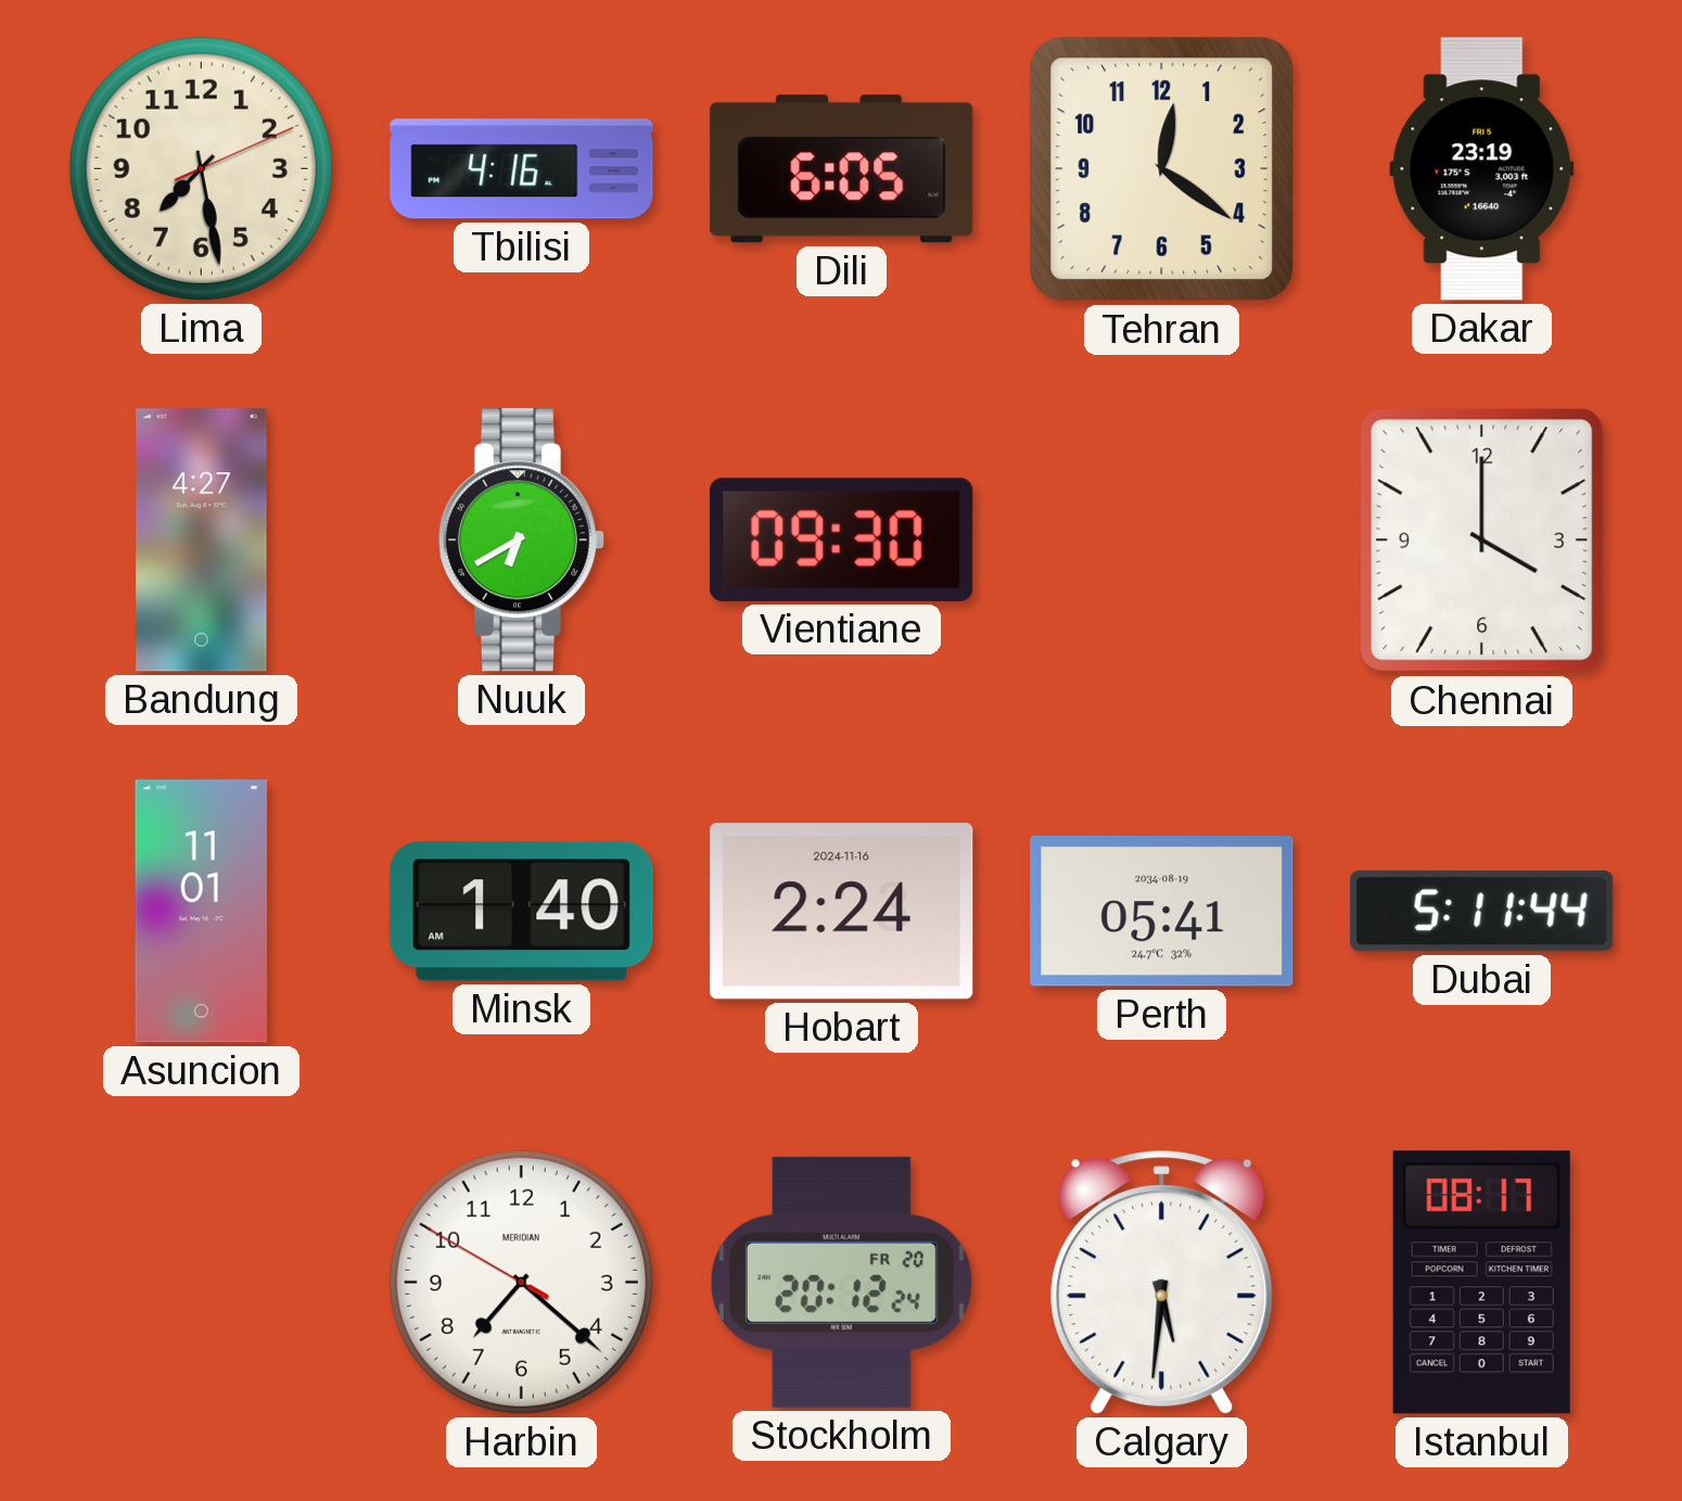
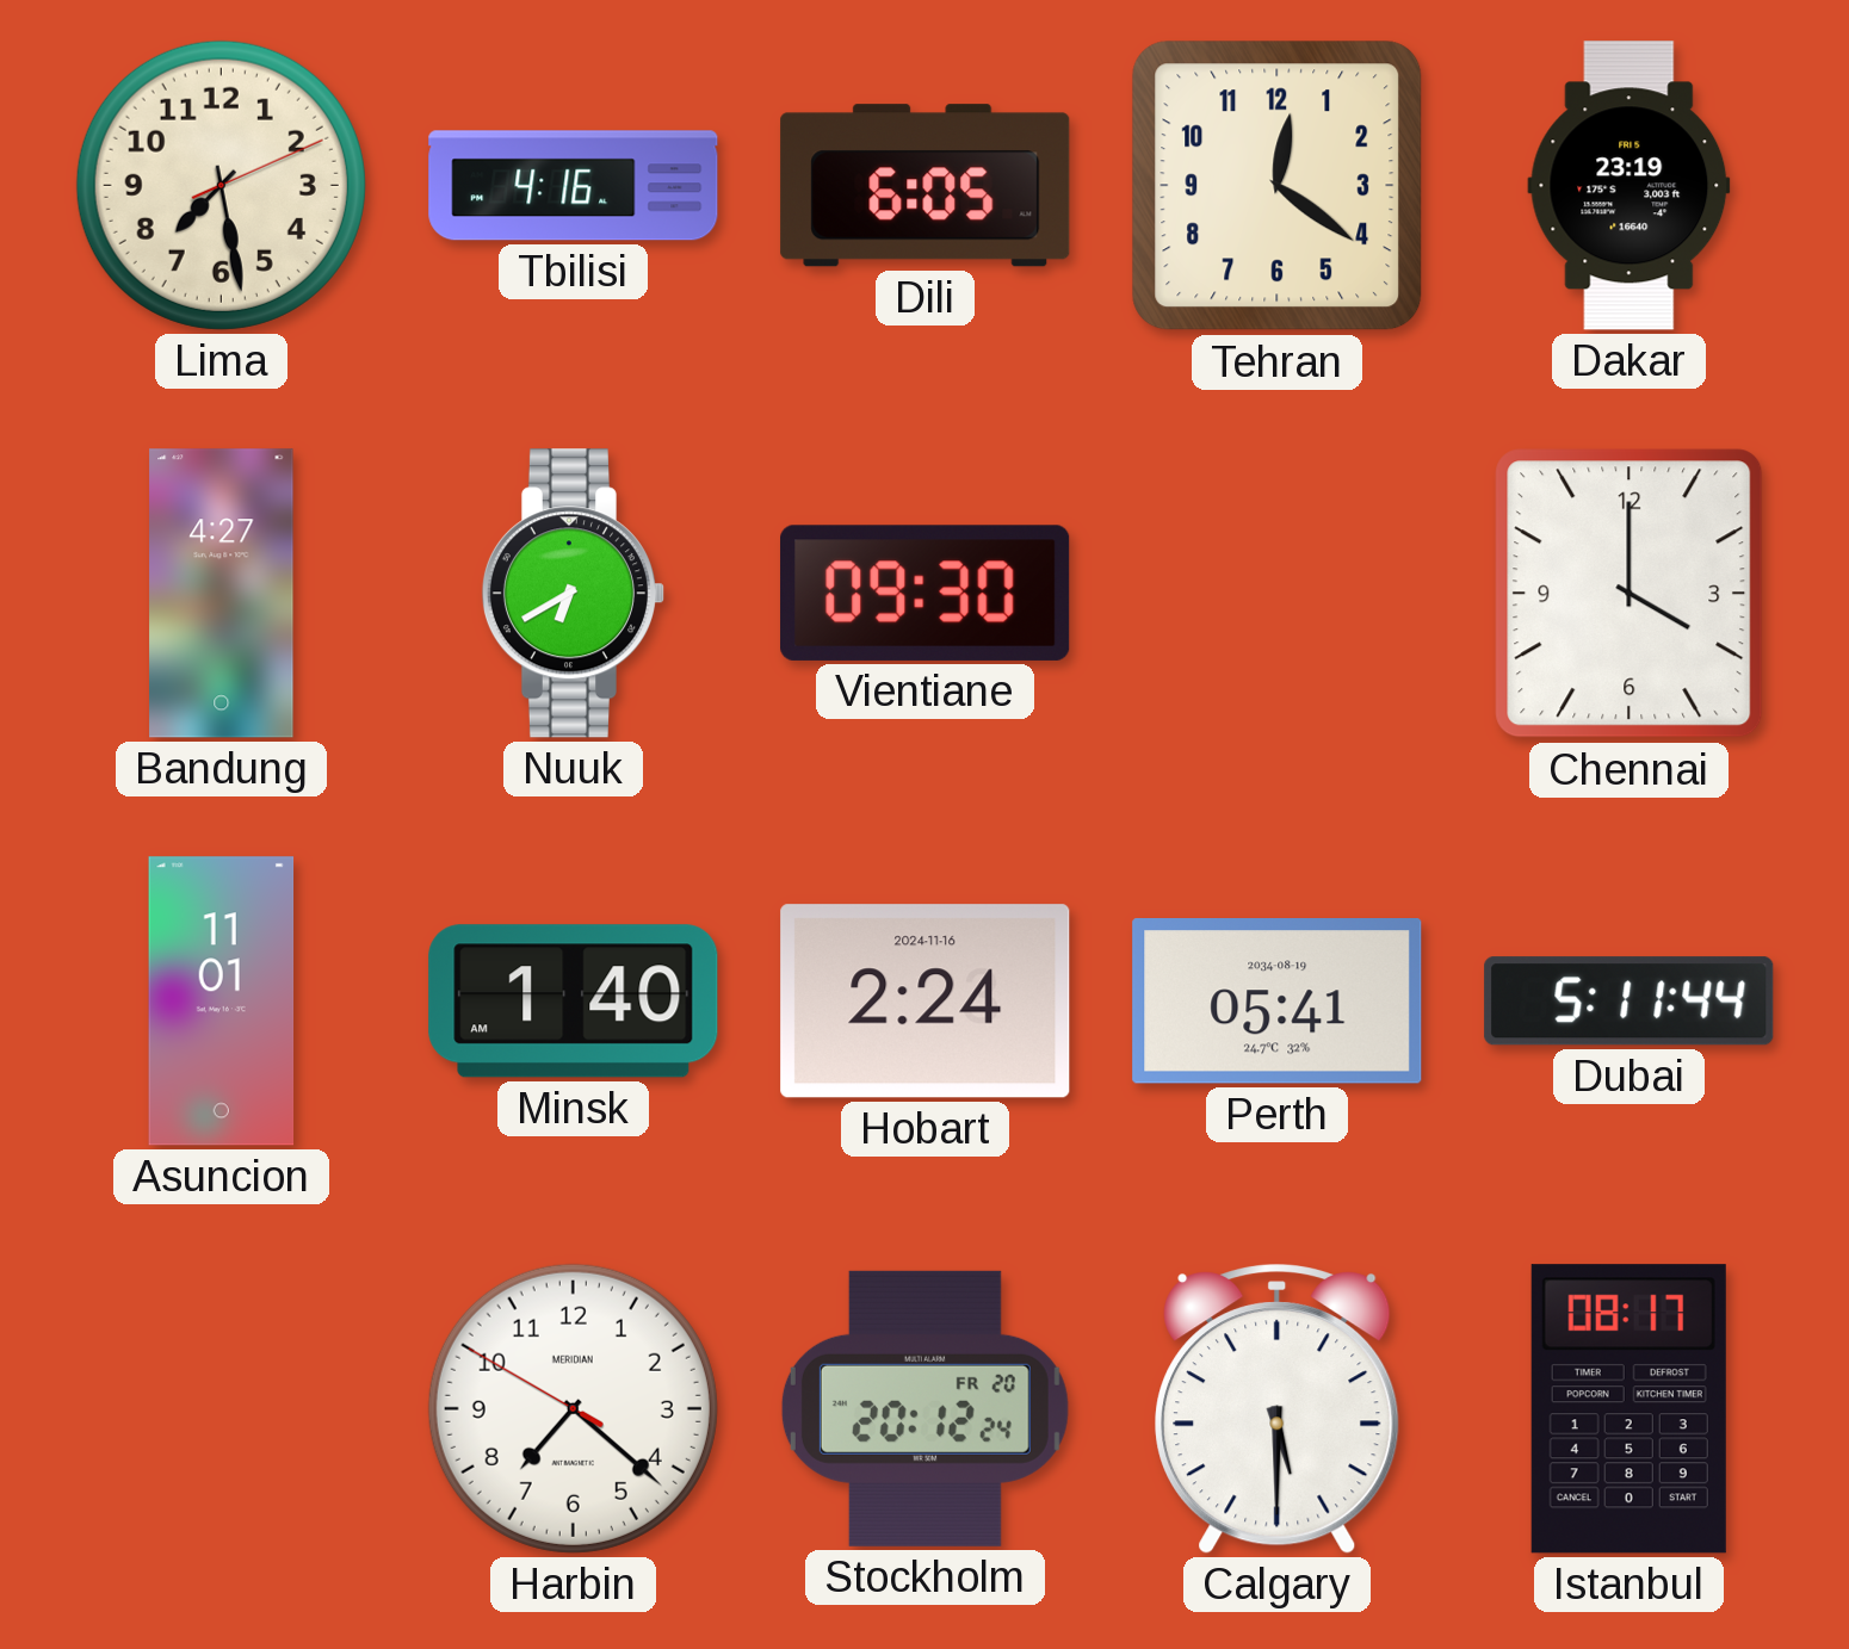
Calgary: 5:31 -> 5:30
